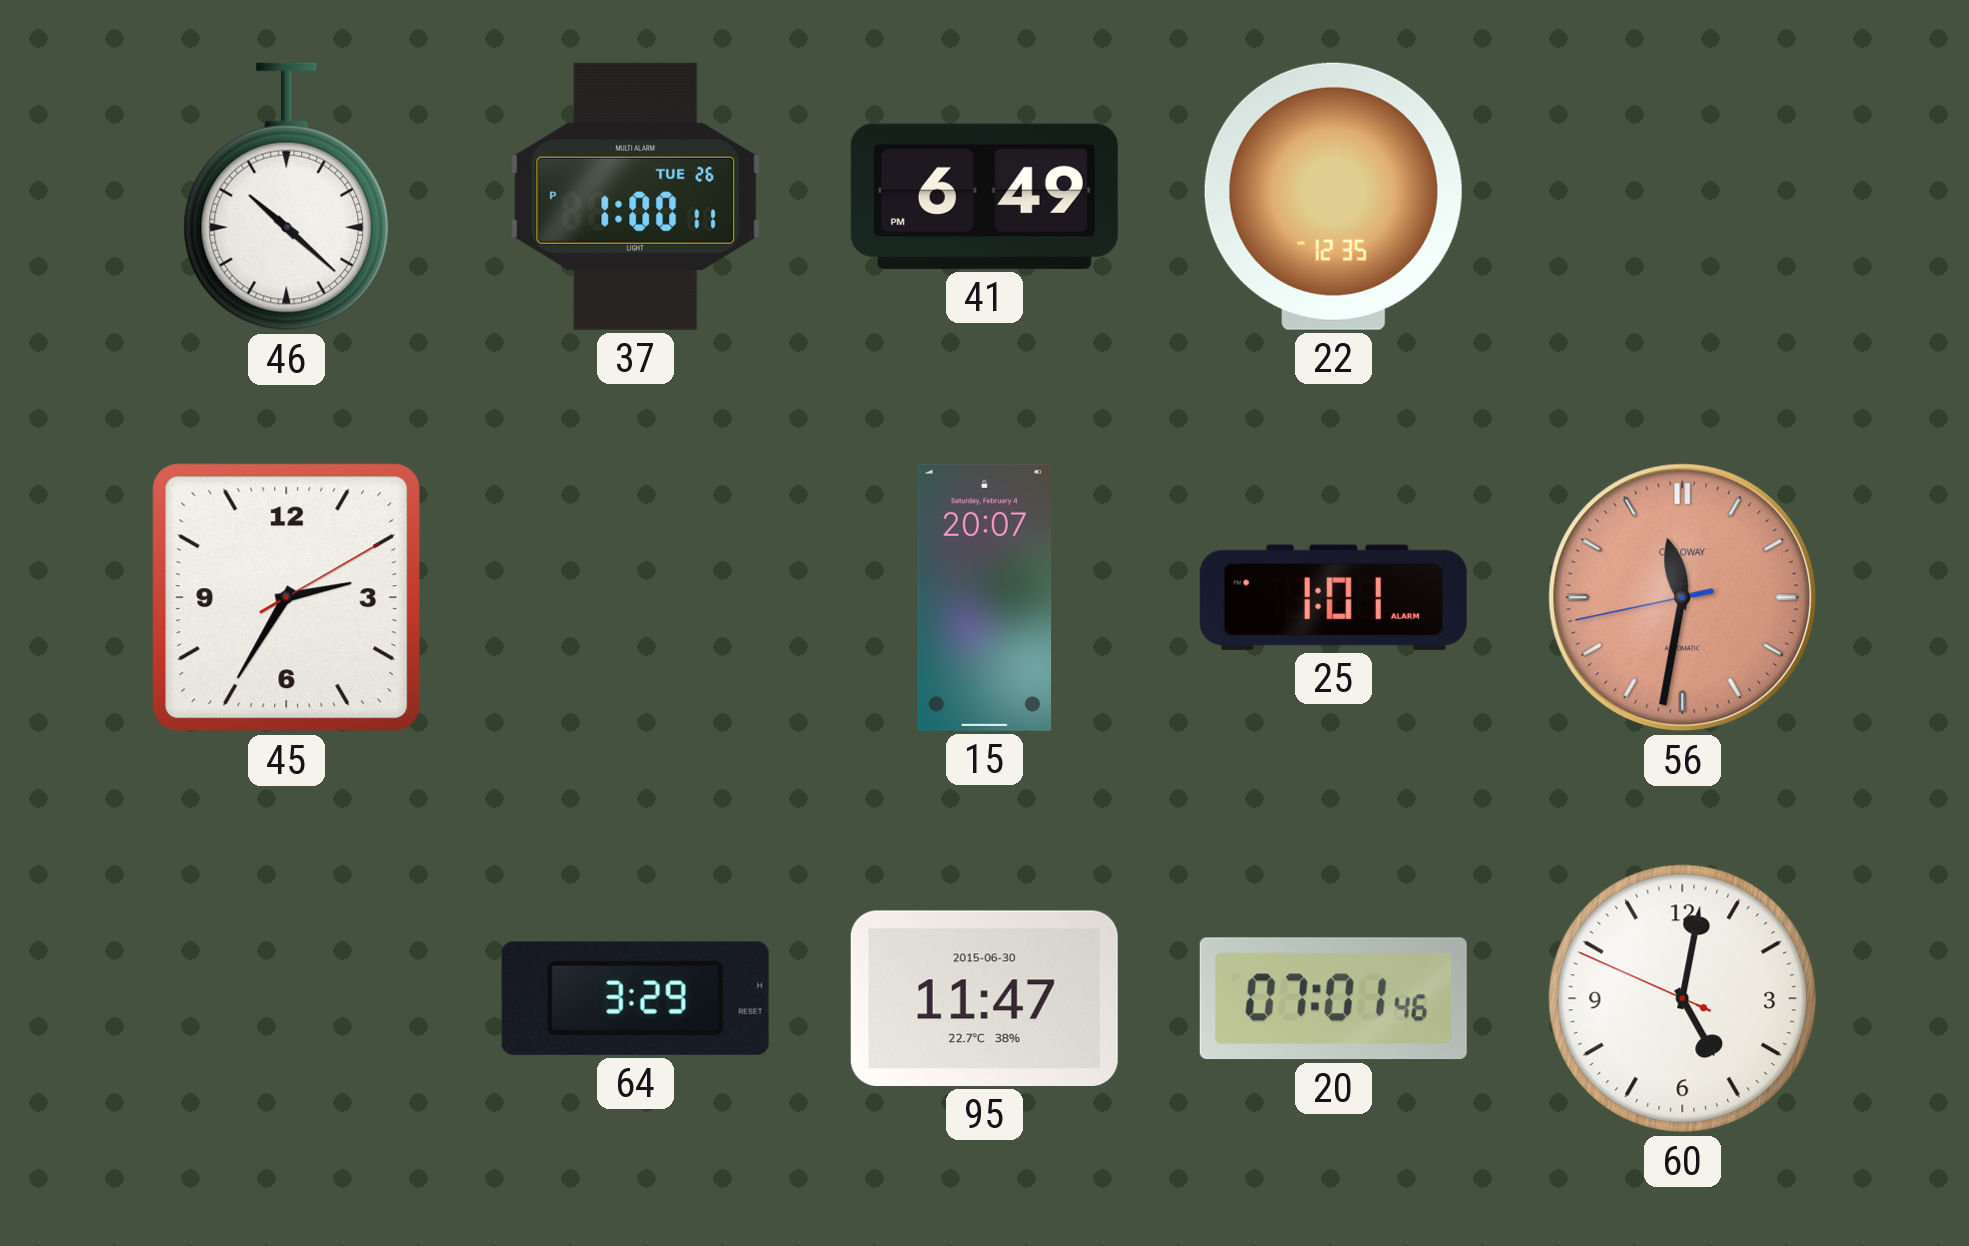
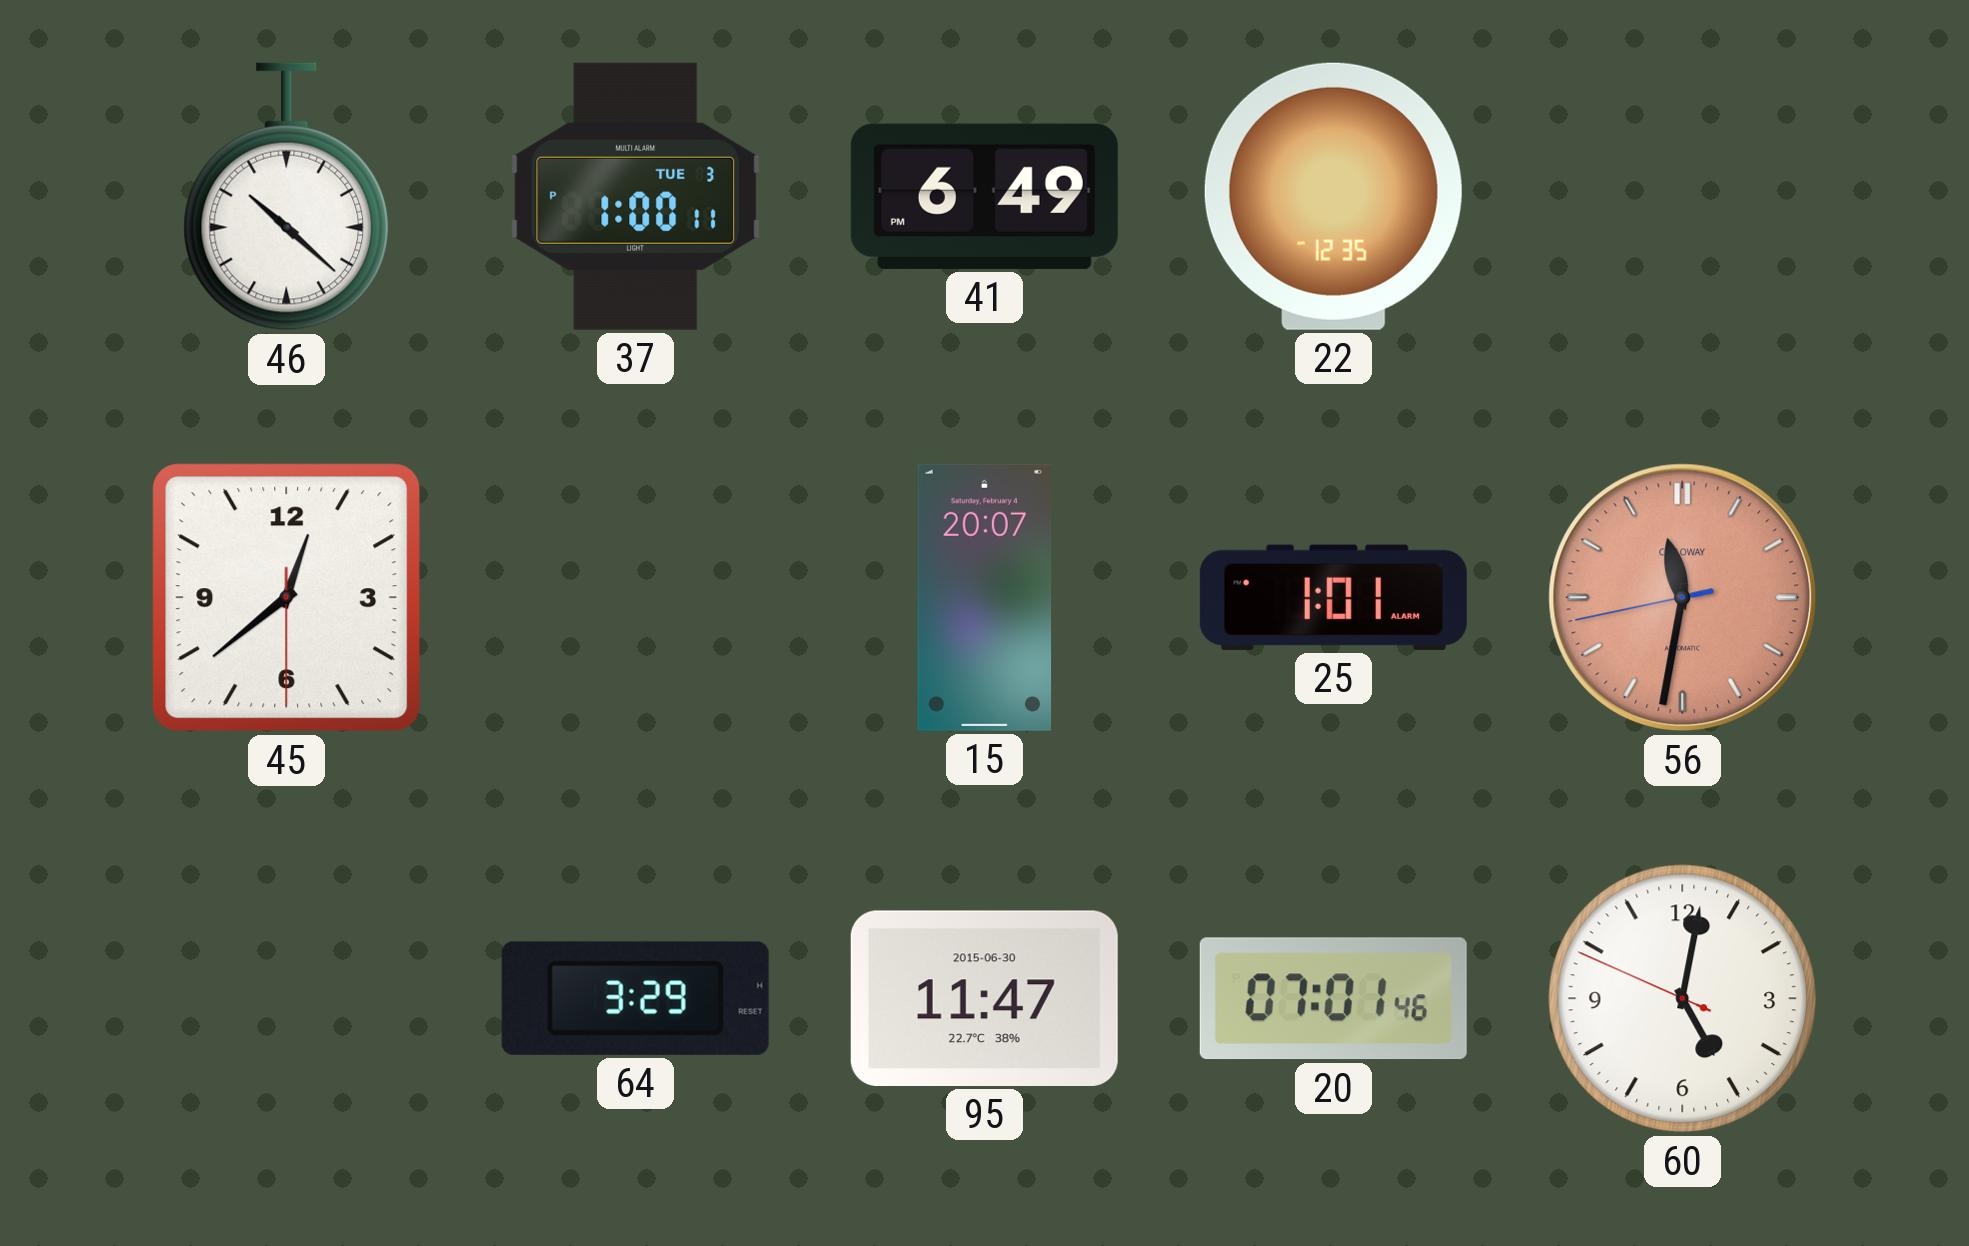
37 date: TUE 26 -> TUE 3
45: 2:35 -> 12:38
